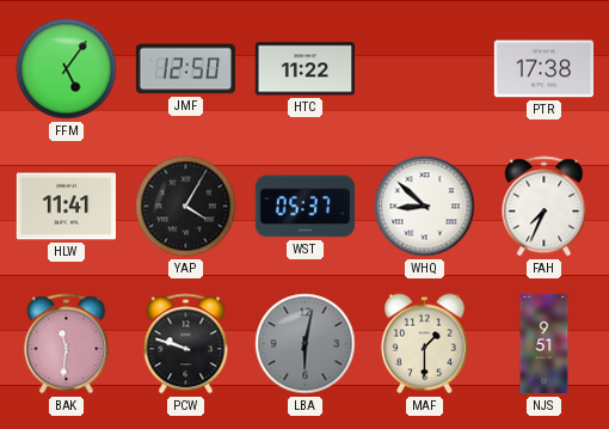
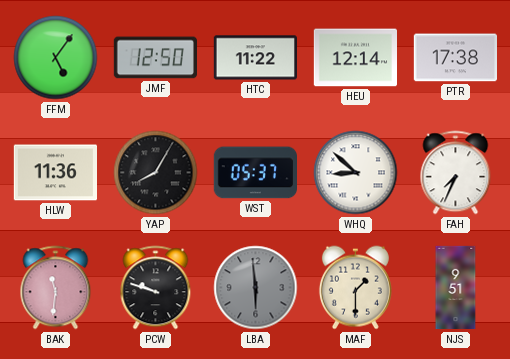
HEU: none -> 12:14
HLW: 11:41 -> 11:36
YAP: 4:05 -> 8:05
LBA: 6:02 -> 5:59
